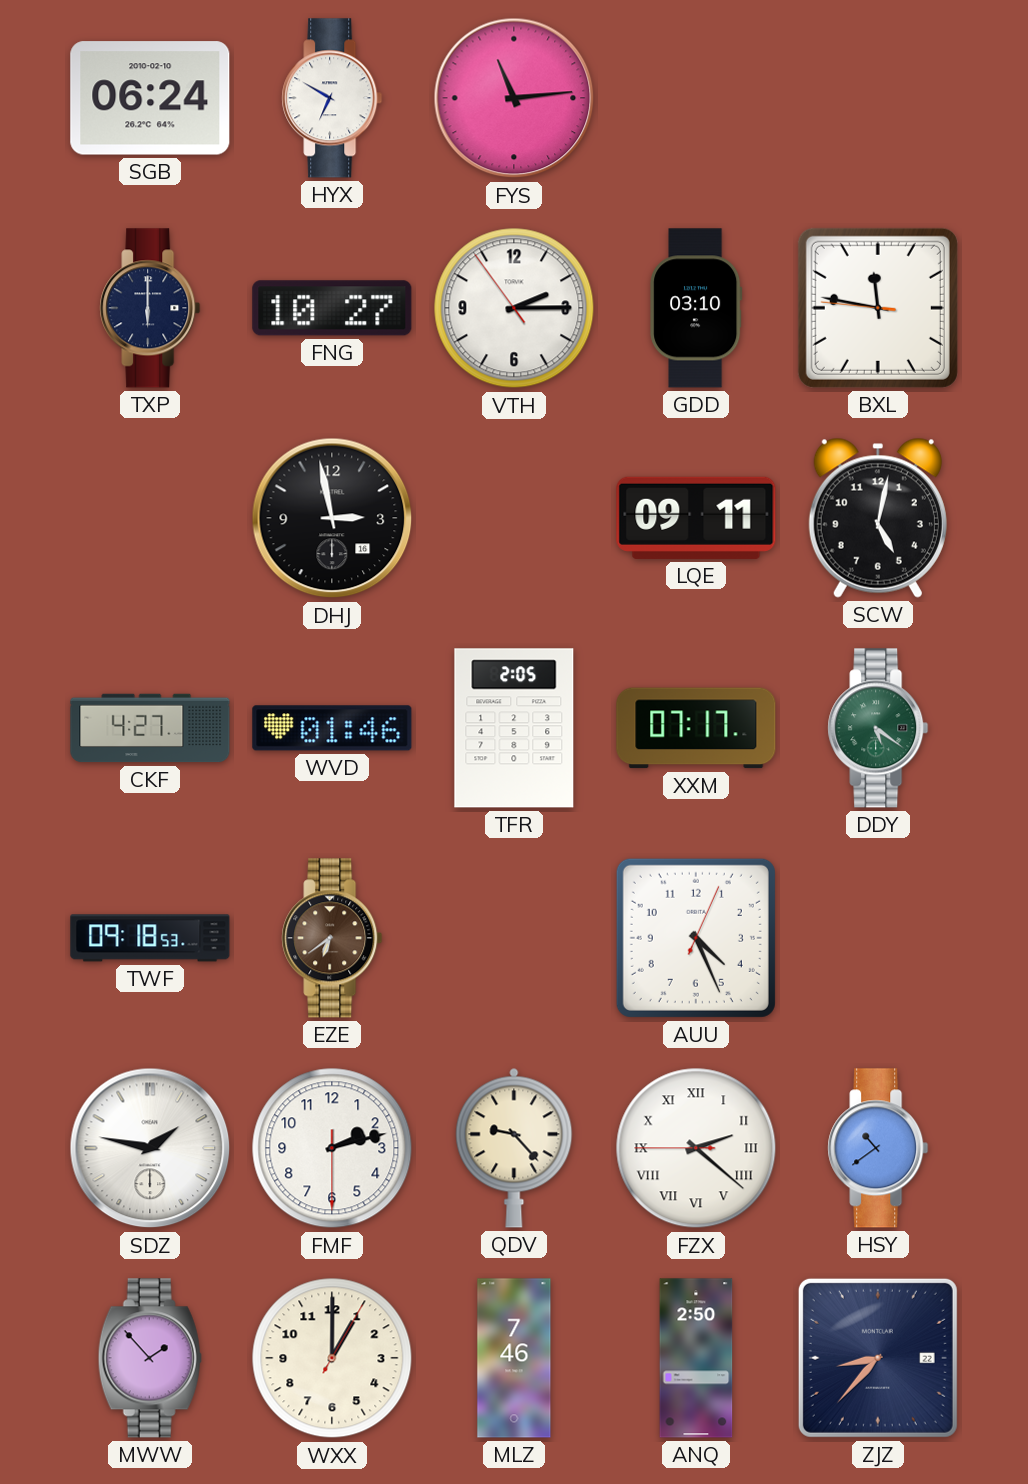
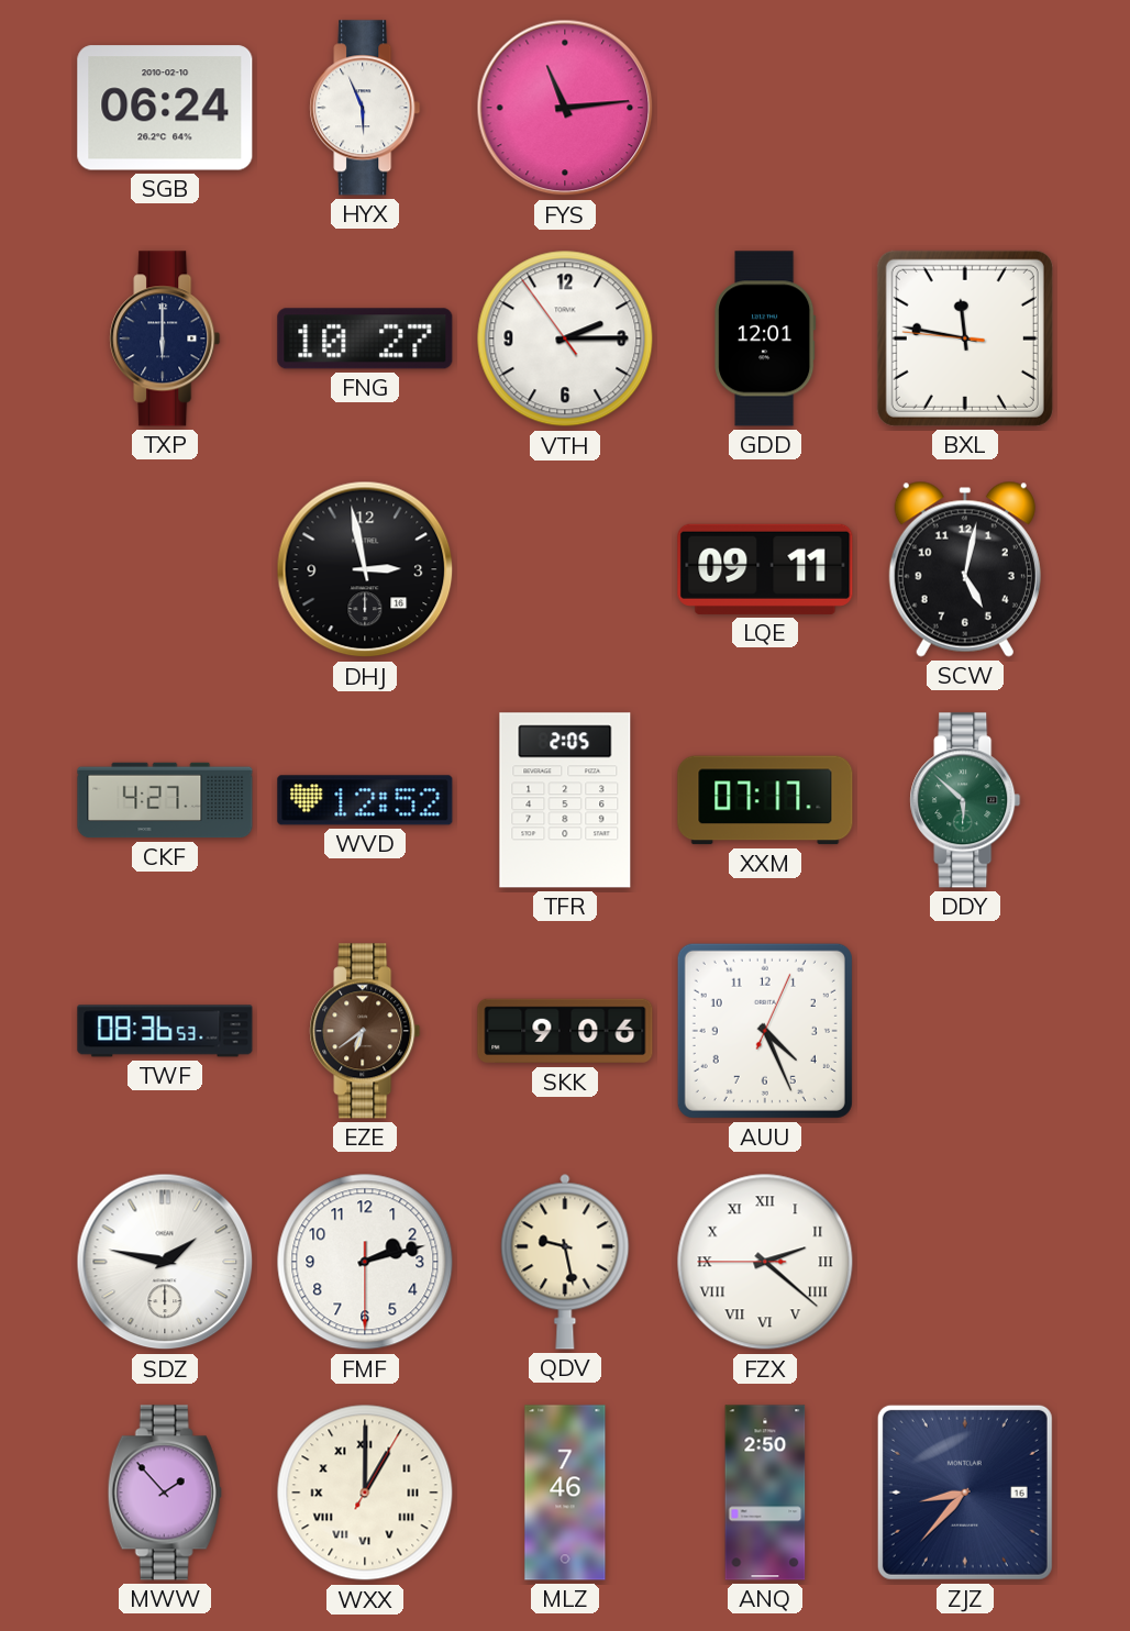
HYX: 6:50 -> 5:56
GDD: 03:10 -> 12:01
WVD: 01:46 -> 12:52
DDY: 5:21 -> 5:52
TWF: 09:18 -> 08:36
SKK: none -> 9:06
QDV: 9:23 -> 9:28
HSY: 10:39 -> none
WXX numerals: Arabic -> Roman
ZJZ date: 22 -> 16
